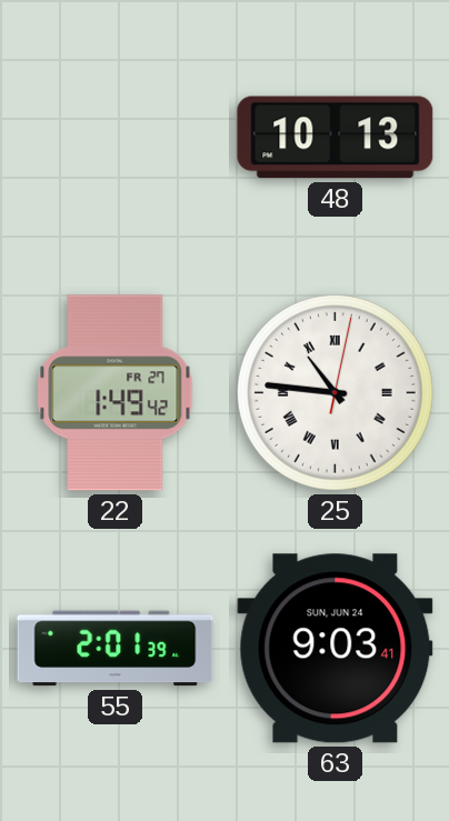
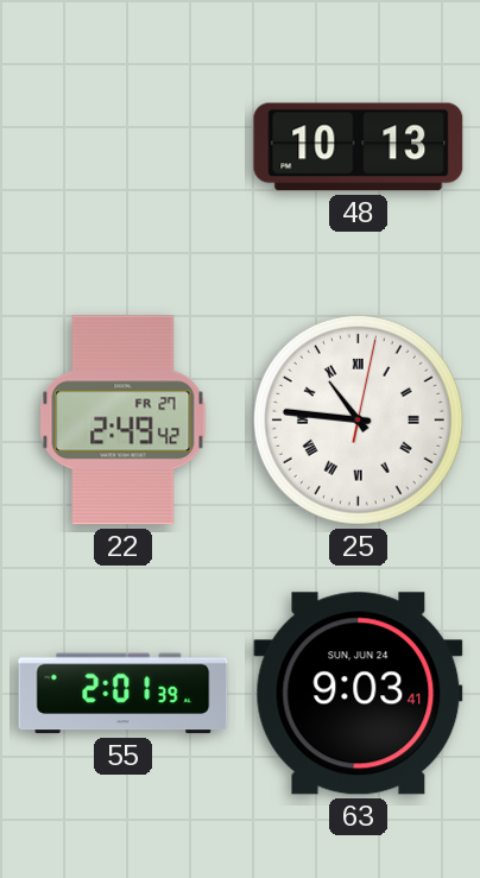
22: 1:49 -> 2:49
